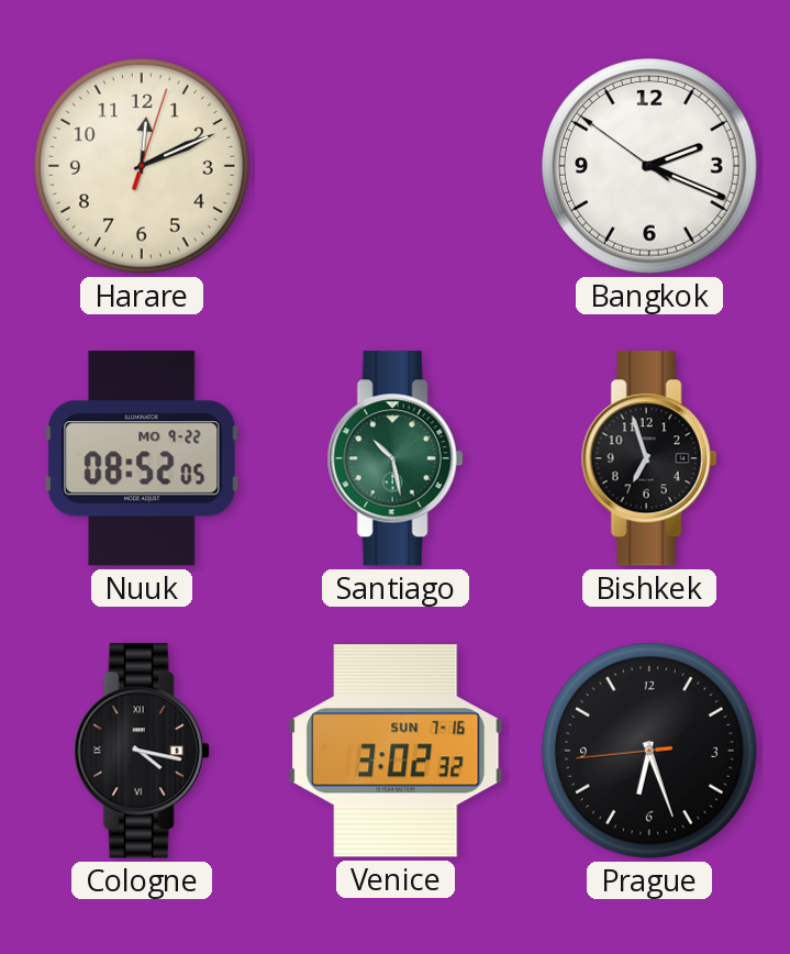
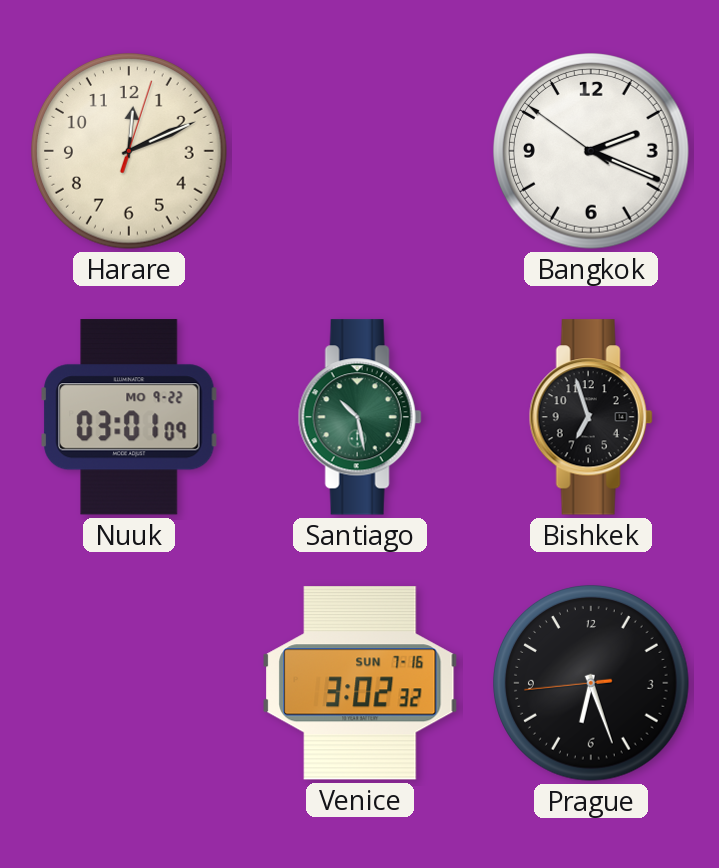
Nuuk: 08:52 -> 03:01
Cologne: 4:17 -> none
